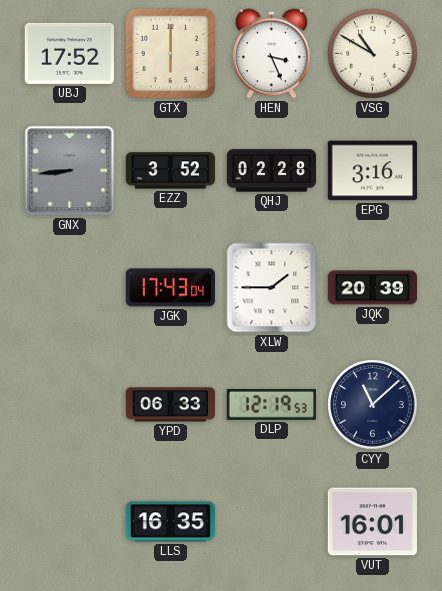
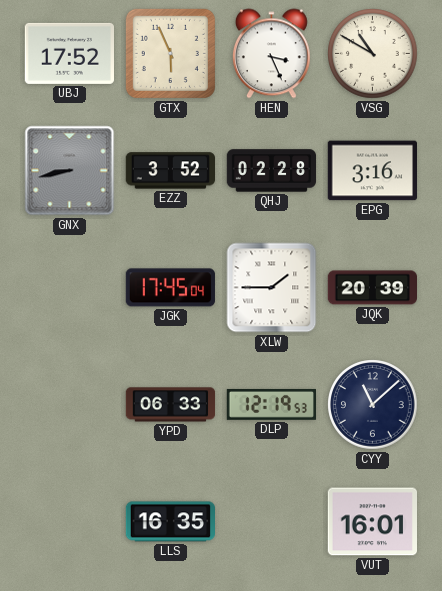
GTX: 6:00 -> 5:56
GNX: 8:44 -> 8:43
JGK: 17:43 -> 17:45
